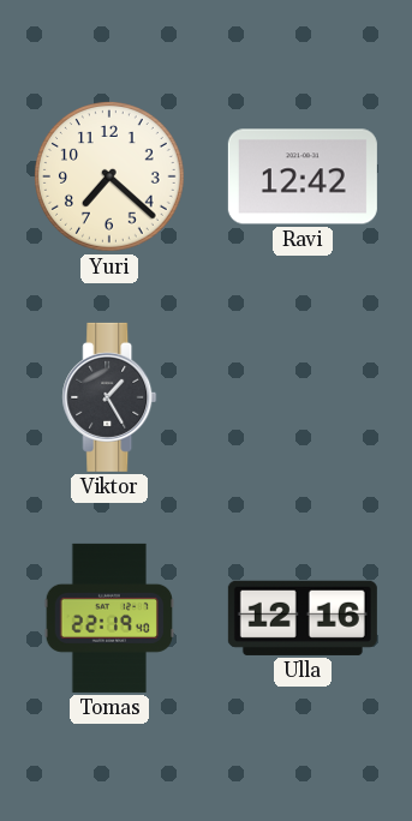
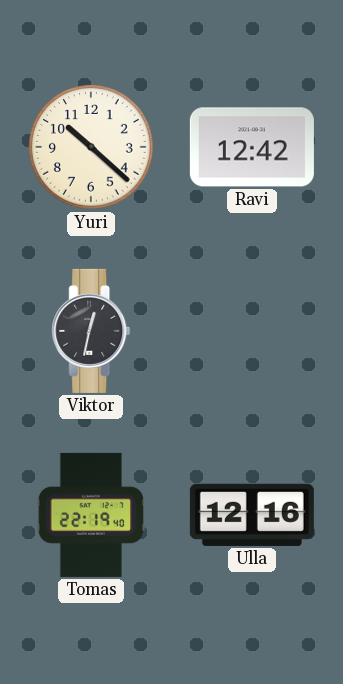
Yuri: 7:22 -> 10:22
Viktor: 1:25 -> 12:32
